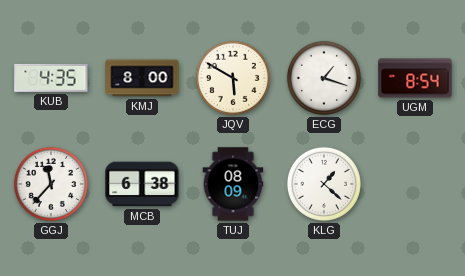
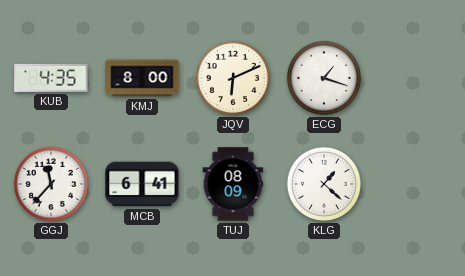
JQV: 5:50 -> 6:11
UGM: 8:54 -> none
MCB: 6:38 -> 6:41
